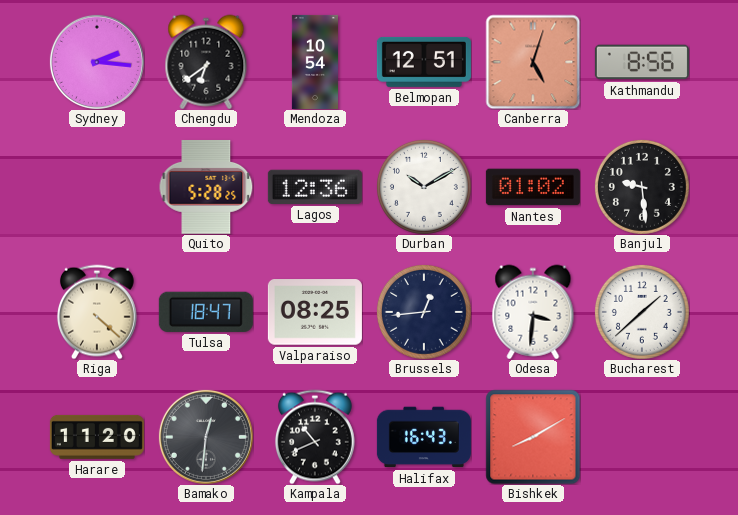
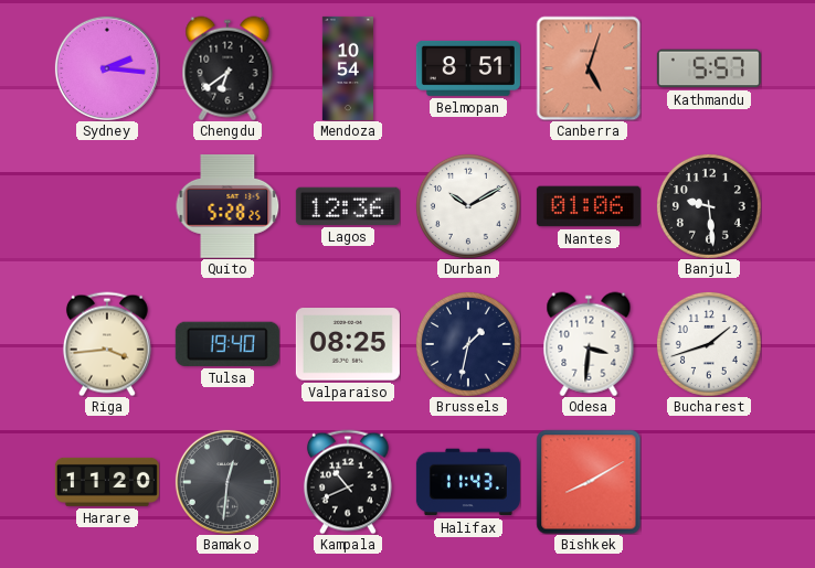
Belmopan: 12:51 -> 8:51
Kathmandu: 8:56 -> 5:57
Nantes: 01:02 -> 01:06
Riga: 4:22 -> 3:44
Tulsa: 18:47 -> 19:40
Brussels: 12:44 -> 1:32
Bucharest: 1:38 -> 1:42
Halifax: 16:43 -> 11:43
